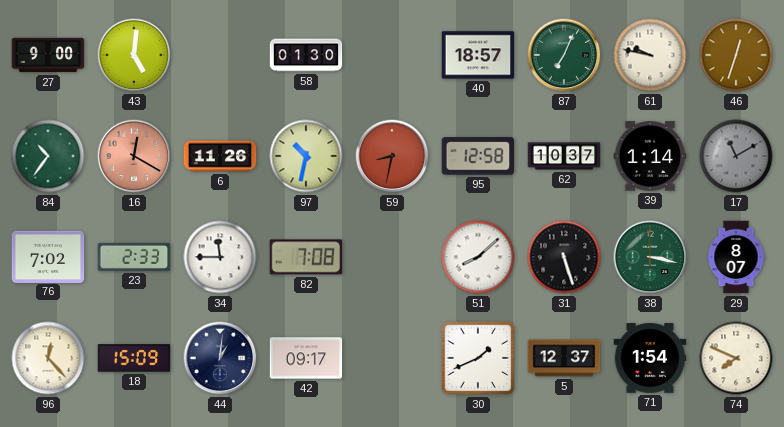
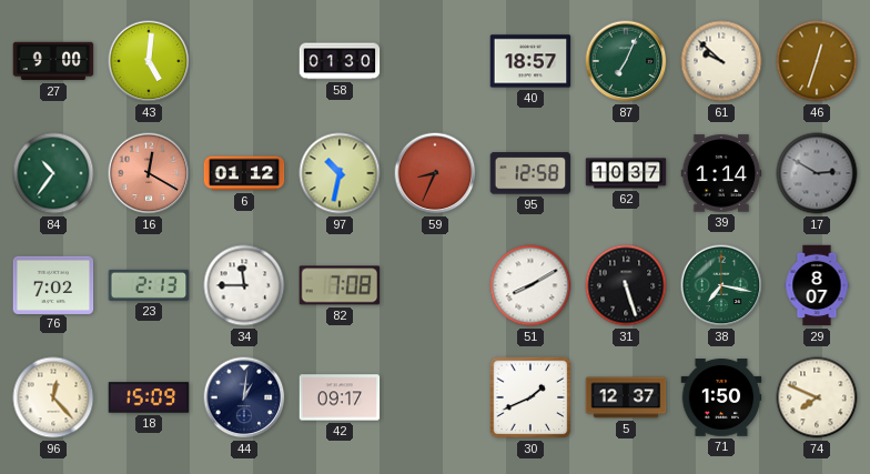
61: 9:47 -> 9:52
6: 11:26 -> 01:12
59: 8:32 -> 8:34
17: 11:10 -> 2:50
23: 2:33 -> 2:13
51: 8:08 -> 8:10
38: 3:17 -> 7:17
71: 1:54 -> 1:50
